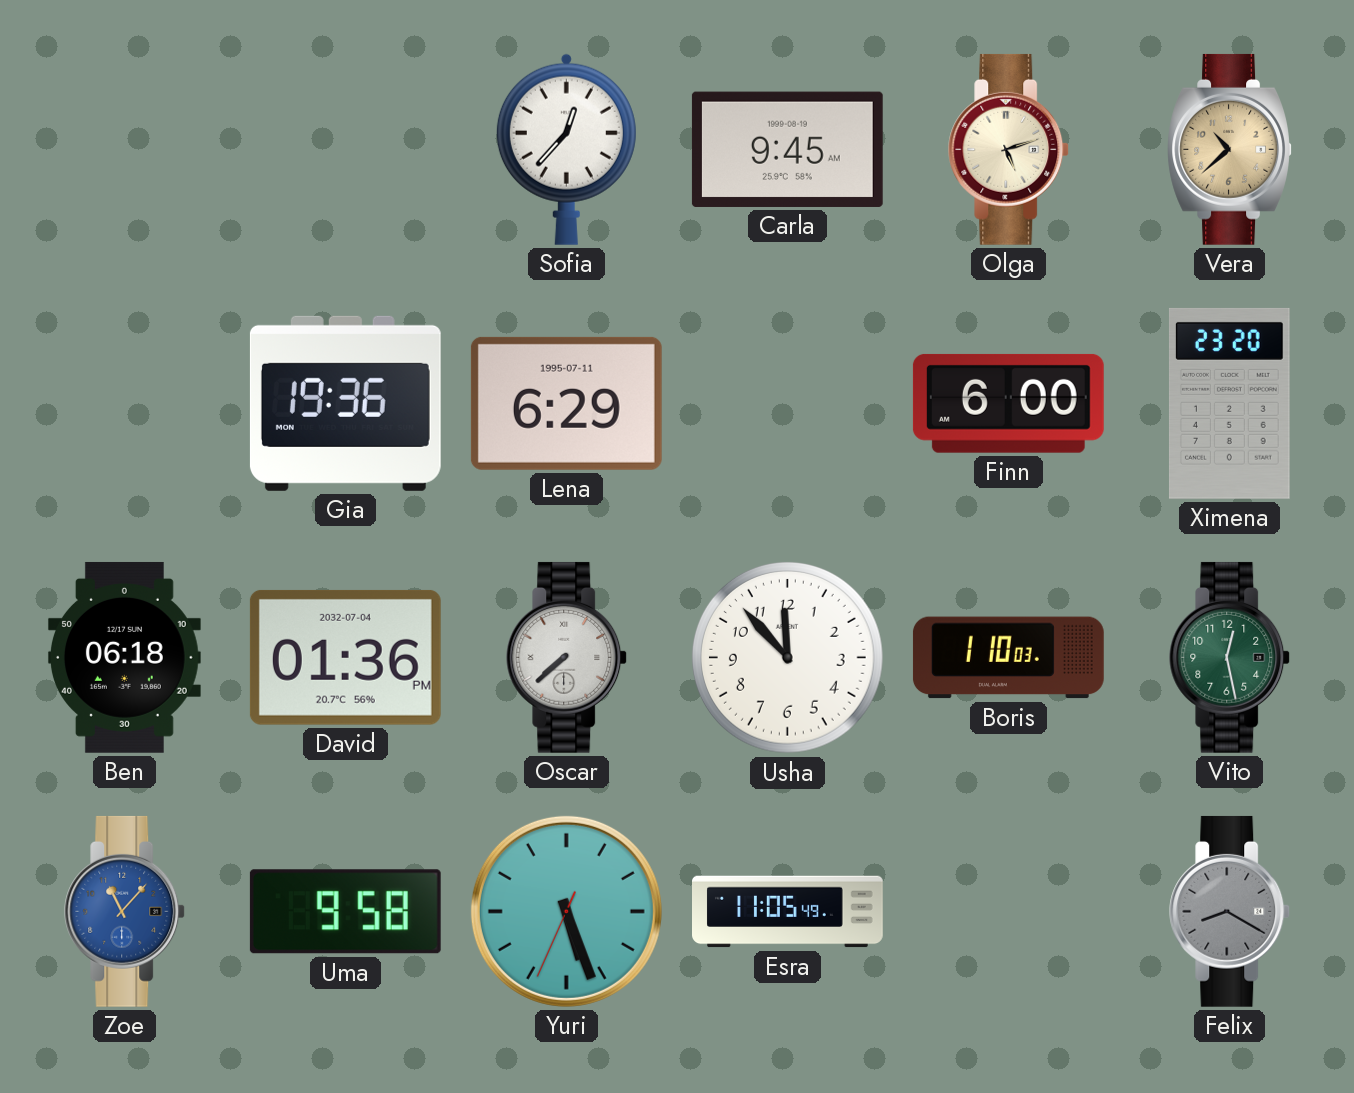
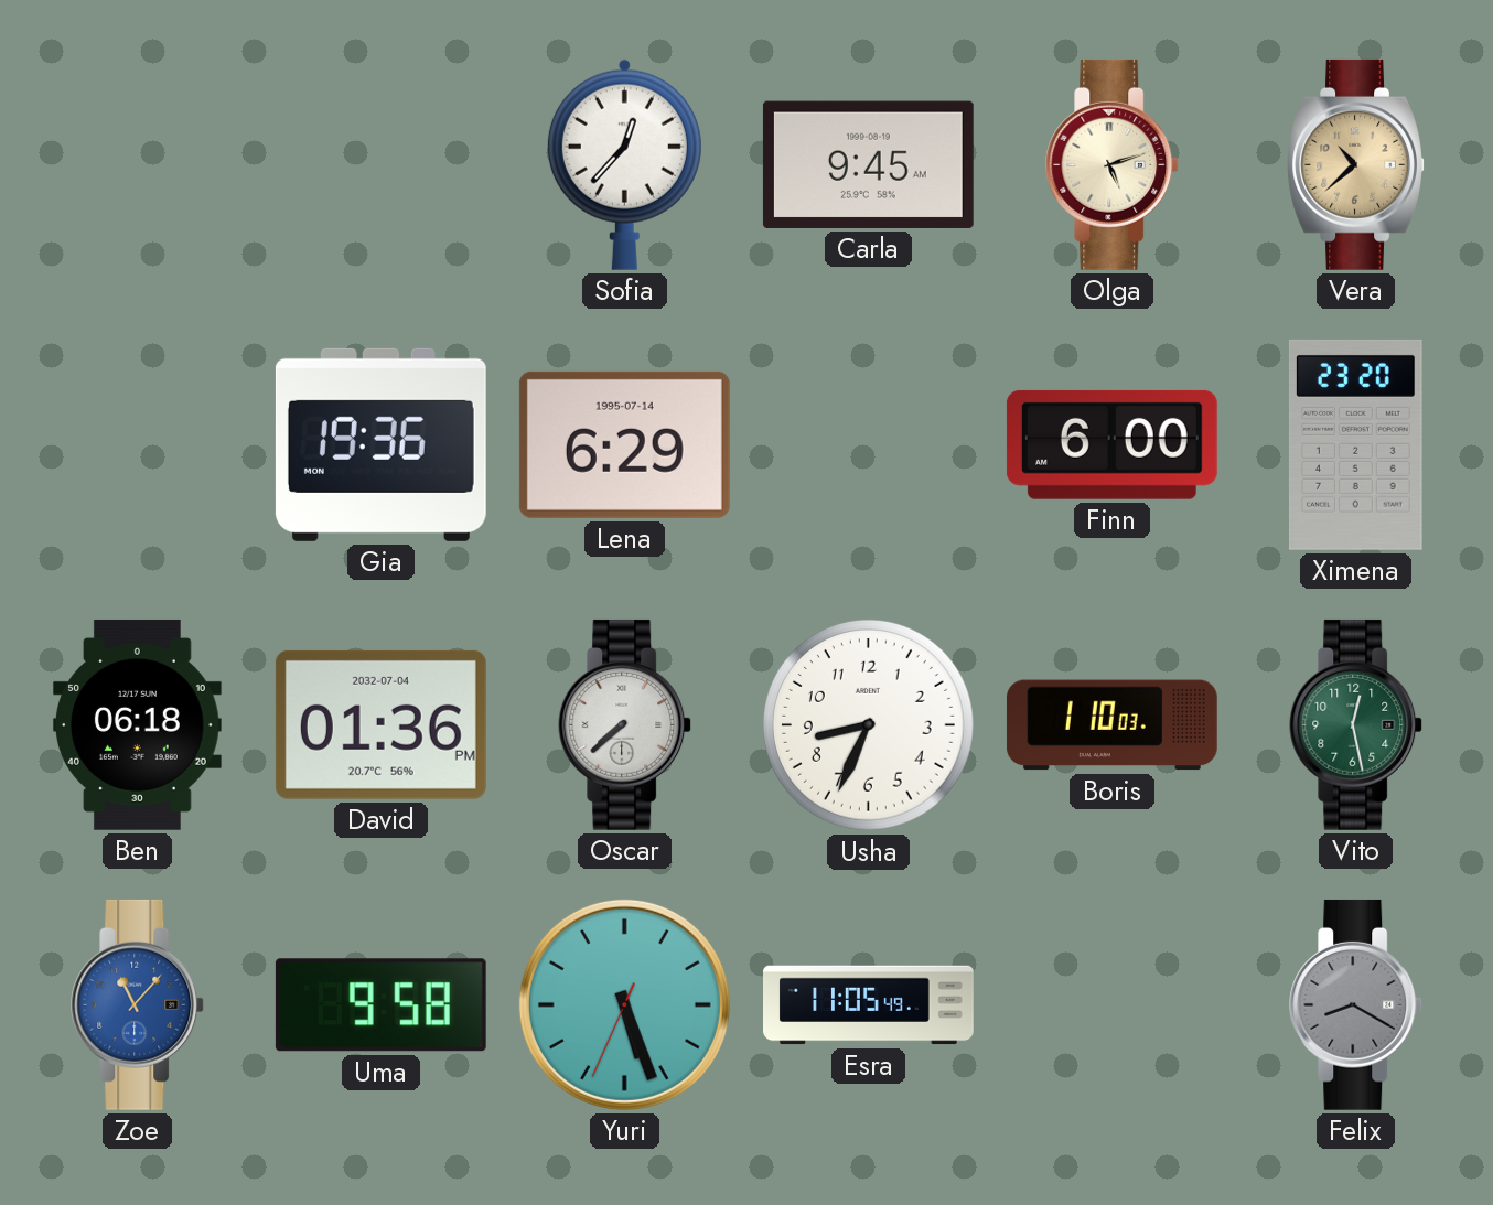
Lena date: 1995-07-11 -> 1995-07-14
Usha: 11:53 -> 8:34
